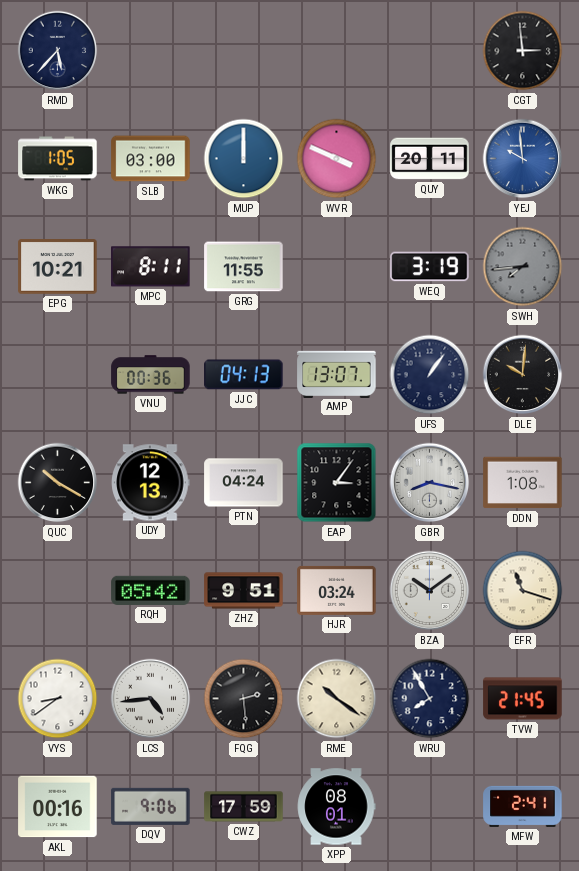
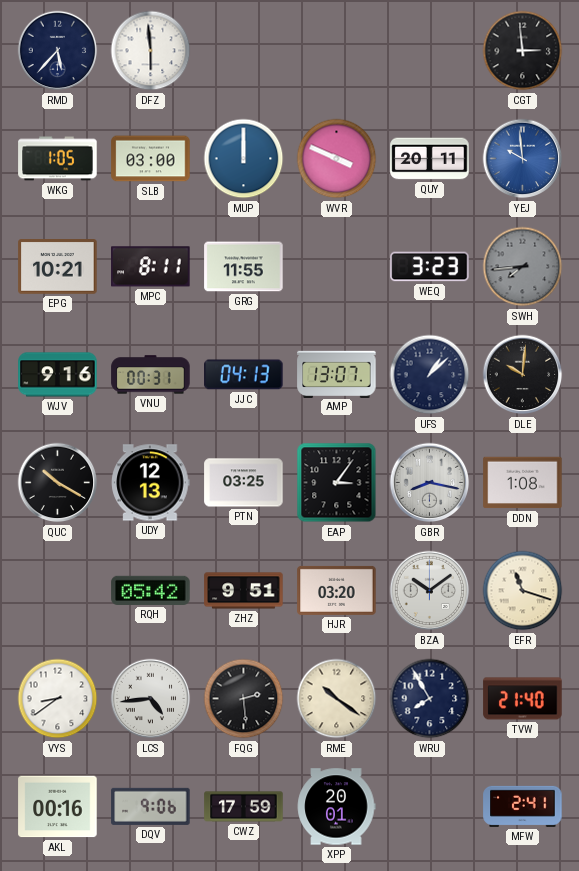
DFZ: none -> 5:59
WEQ: 3:19 -> 3:23
WJV: none -> 9:16
VNU: 00:36 -> 00:31
UFS: 1:06 -> 1:08
PTN: 04:24 -> 03:25
HJR: 03:24 -> 03:20
TVW: 21:45 -> 21:40
XPP: 08:01 -> 20:01
